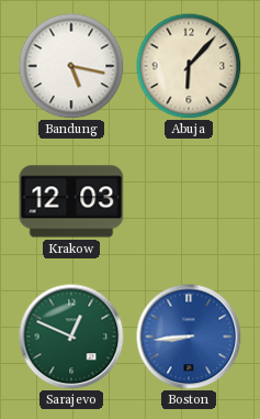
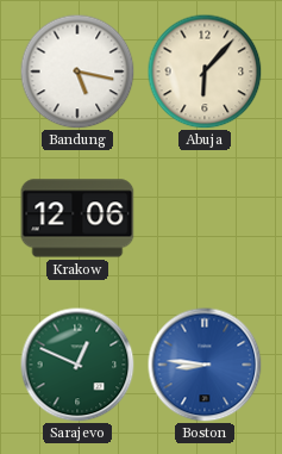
Krakow: 12:03 -> 12:06
Boston: 8:44 -> 8:46
